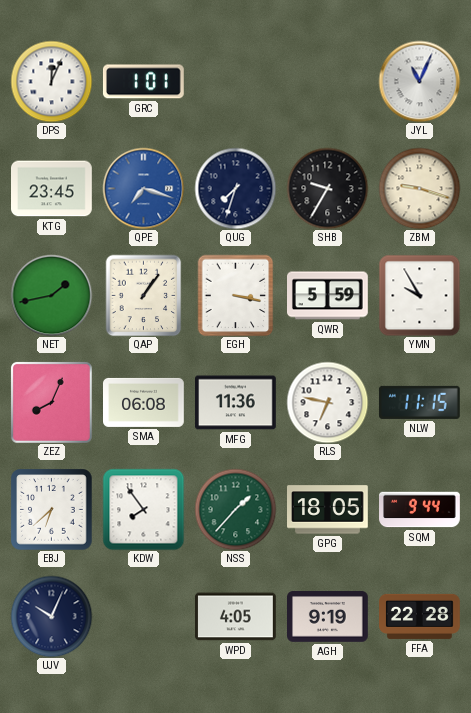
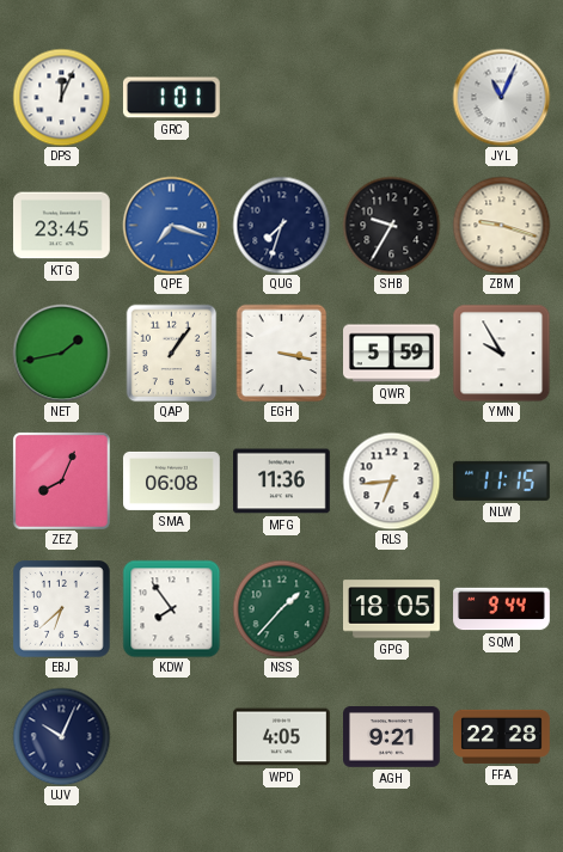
RLS: 6:47 -> 6:44
AGH: 9:19 -> 9:21
